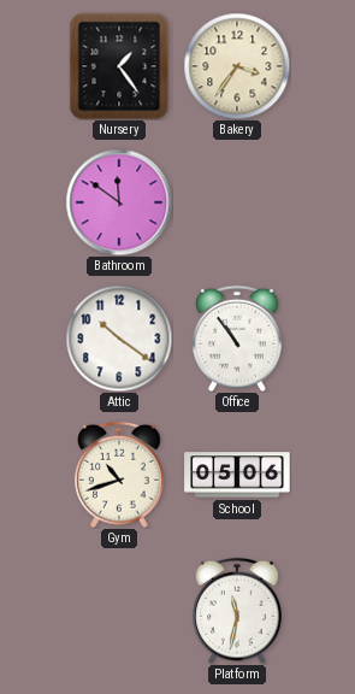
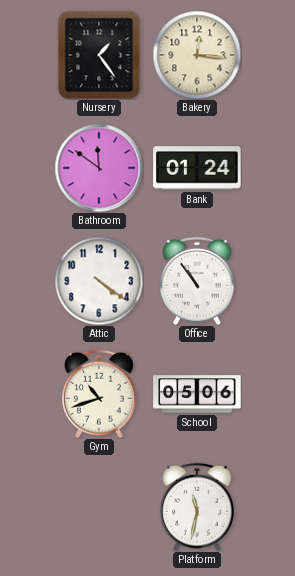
Bakery: 3:36 -> 12:16
Bank: none -> 01:24
Attic: 10:21 -> 4:21
